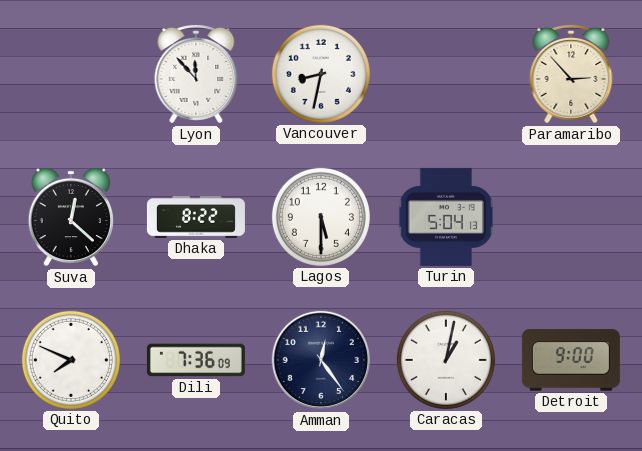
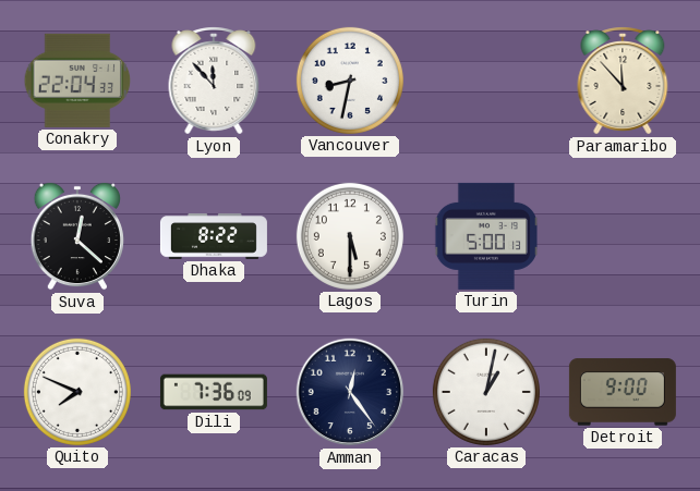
Conakry: none -> 22:04
Paramaribo: 2:53 -> 11:53
Turin: 5:04 -> 5:00
